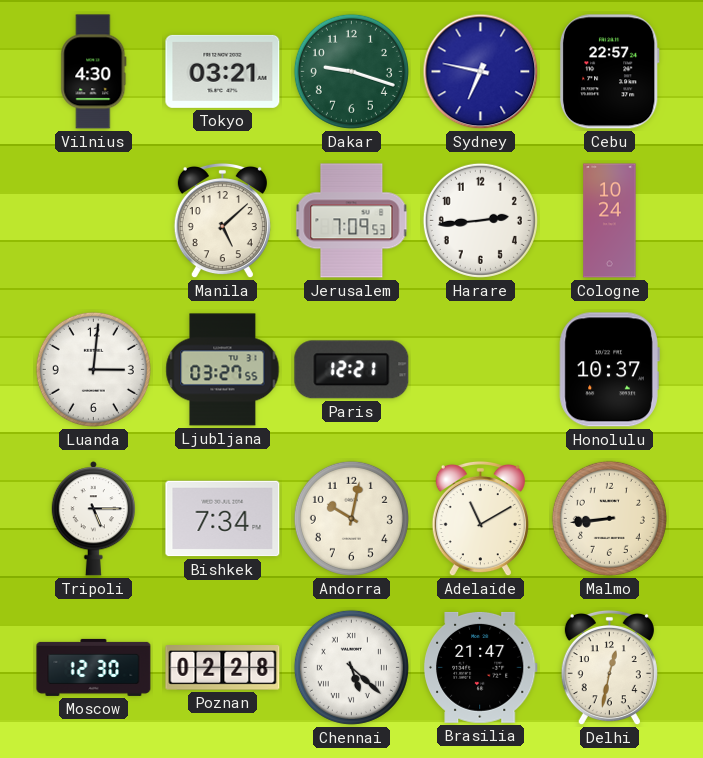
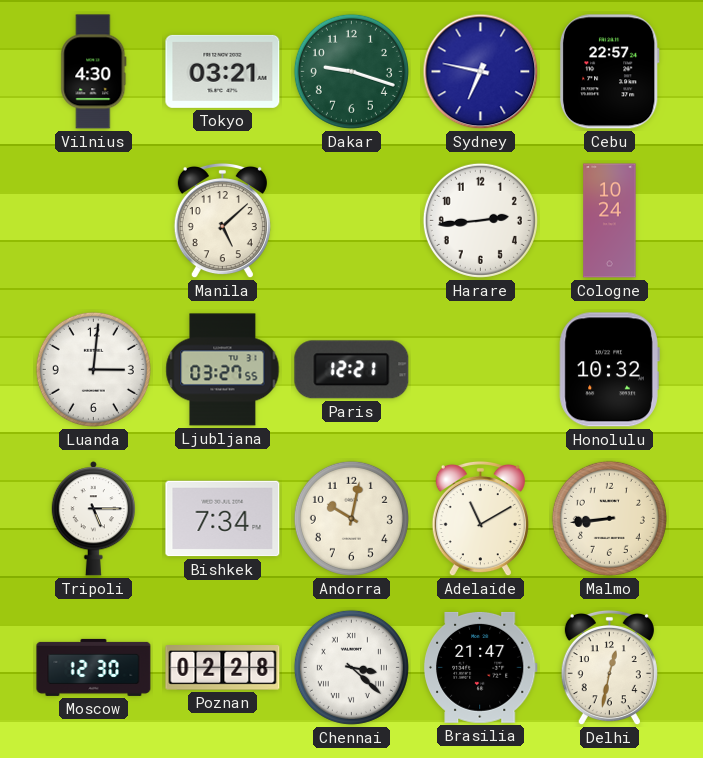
Jerusalem: 7:09 -> none
Honolulu: 10:37 -> 10:32
Chennai: 5:22 -> 3:22
